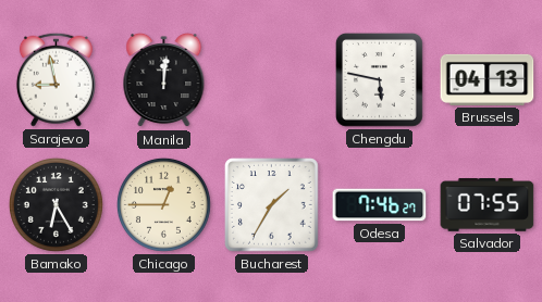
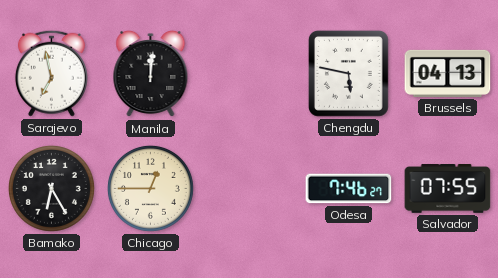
Sarajevo: 8:58 -> 6:58
Bucharest: 1:35 -> none
